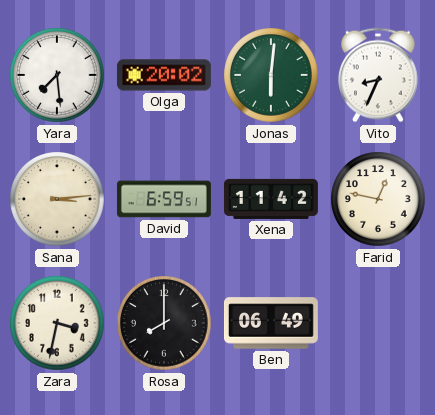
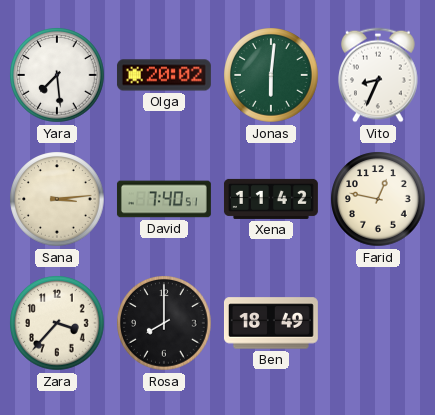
David: 6:59 -> 7:40
Zara: 3:32 -> 3:37
Ben: 06:49 -> 18:49
